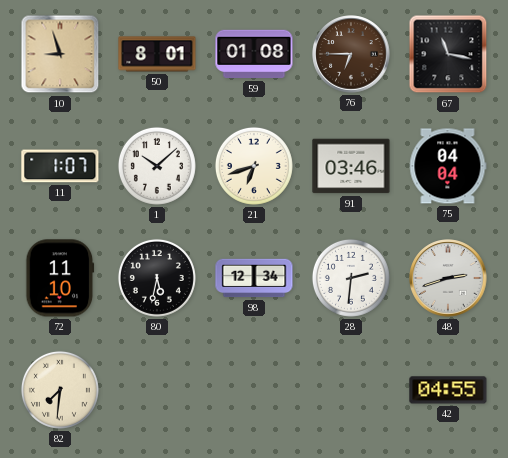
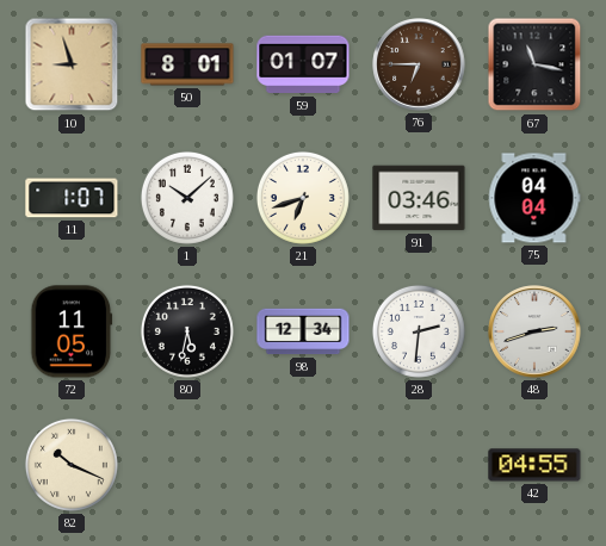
59: 01:08 -> 01:07
72: 11:10 -> 11:05
82: 7:31 -> 10:19
